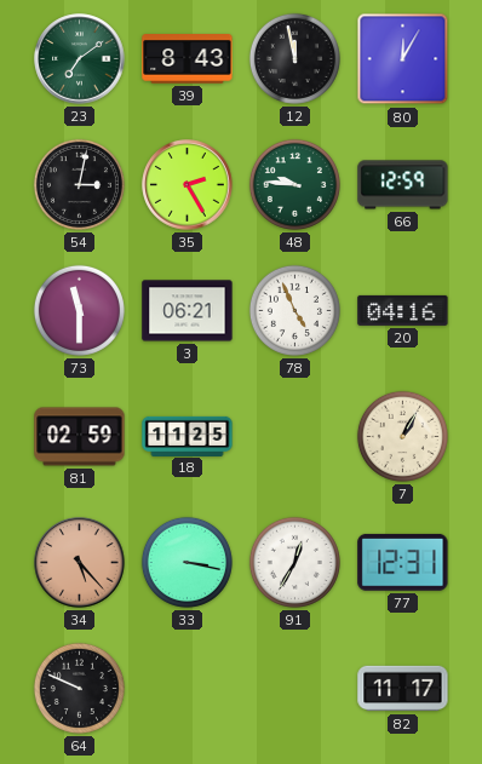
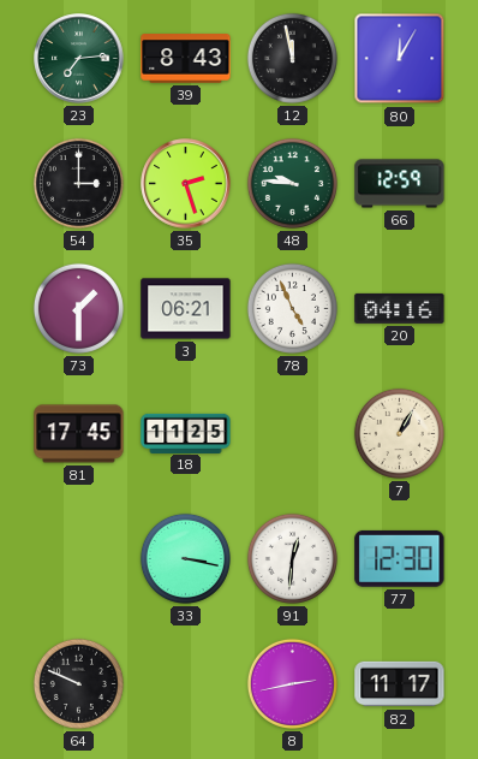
23: 7:09 -> 7:14
54: 3:02 -> 3:00
35: 2:25 -> 2:27
73: 11:30 -> 1:30
81: 02:59 -> 17:45
34: 5:23 -> none
91: 12:35 -> 12:31
77: 12:31 -> 12:30
8: none -> 2:43
